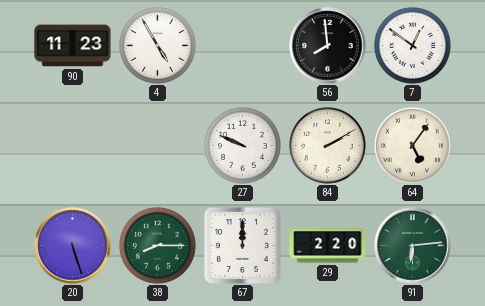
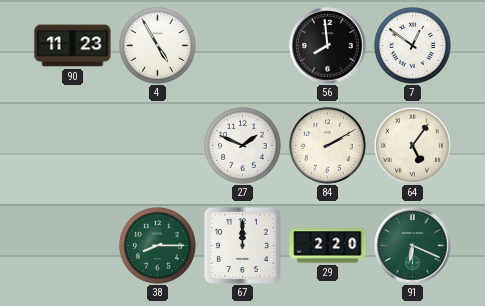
27: 9:49 -> 1:49
20: 5:27 -> none
91: 6:14 -> 6:19
